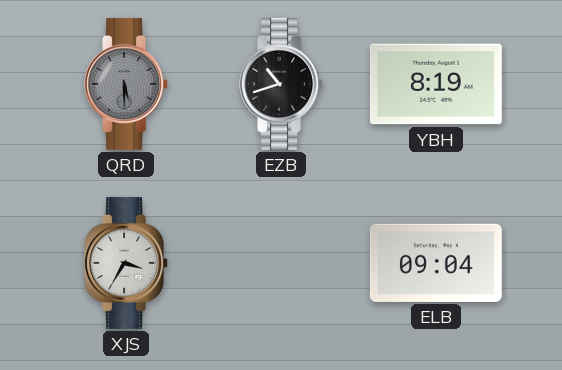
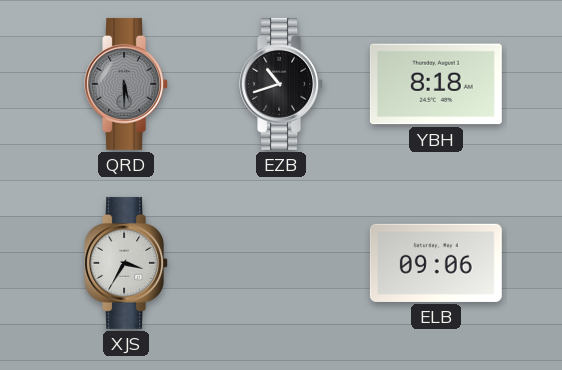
YBH: 8:19 -> 8:18
ELB: 09:04 -> 09:06
